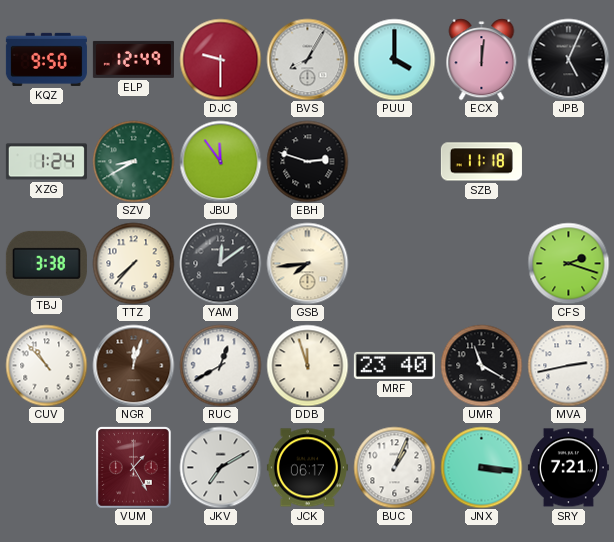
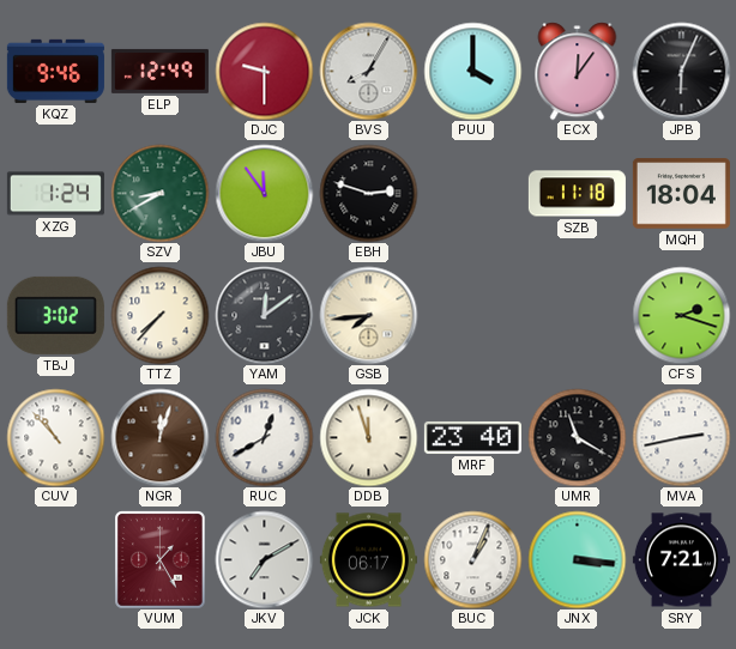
KQZ: 9:50 -> 9:46
ECX: 12:01 -> 12:06
JPB: 5:04 -> 6:04
MQH: none -> 18:04
TBJ: 3:38 -> 3:02
